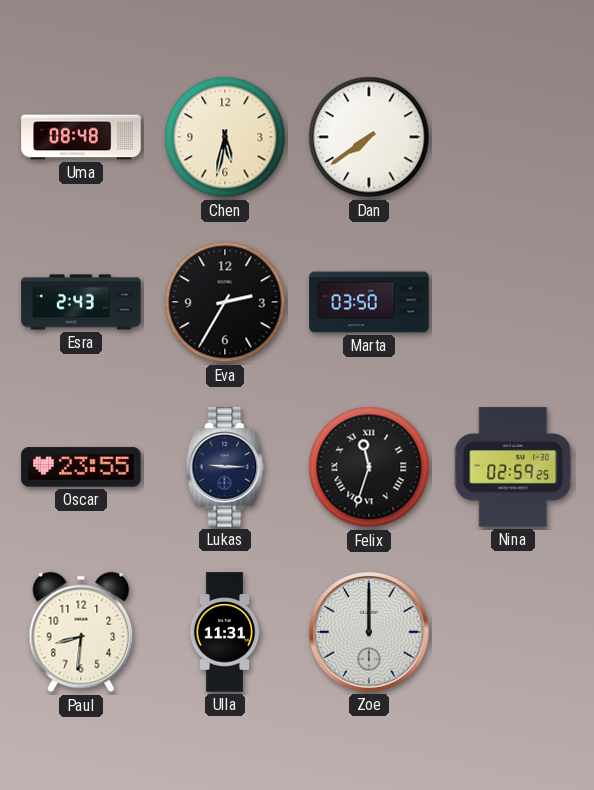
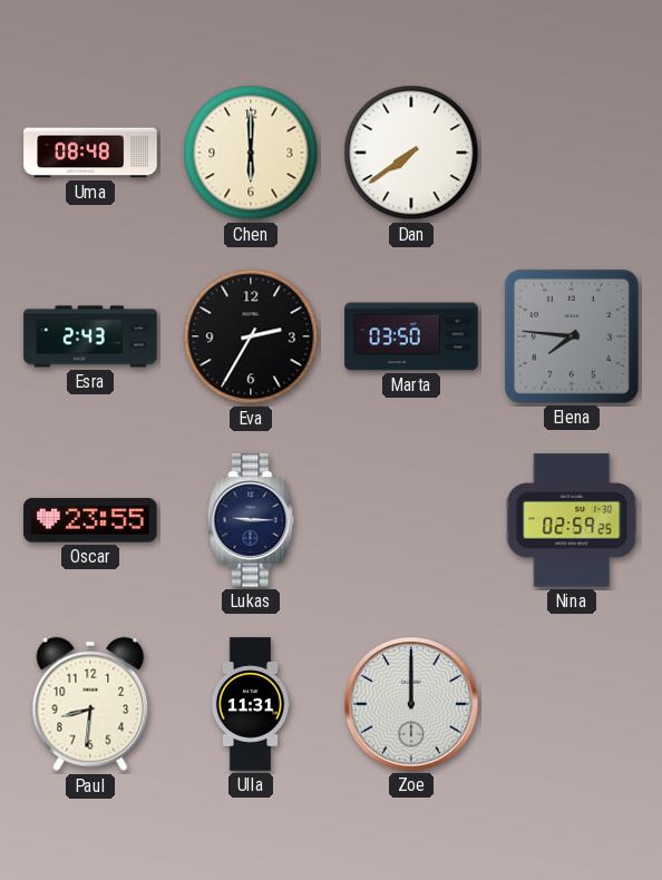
Chen: 5:32 -> 6:00
Elena: none -> 7:46
Felix: 11:33 -> none
